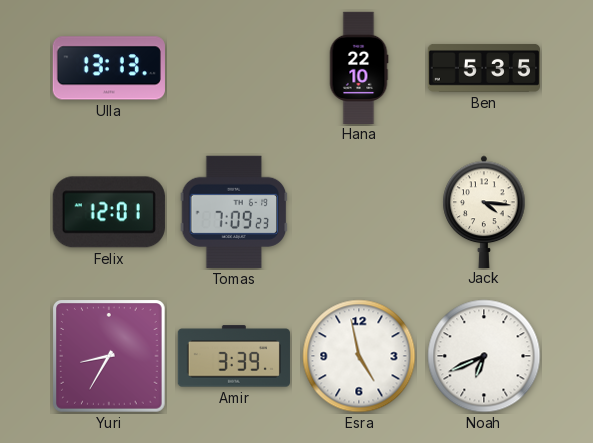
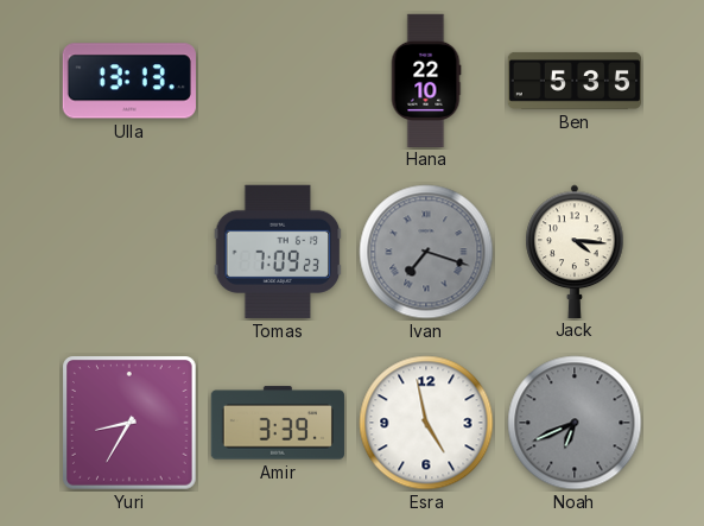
Felix: 12:01 -> none
Ivan: none -> 7:18
Noah dial: white -> grey
